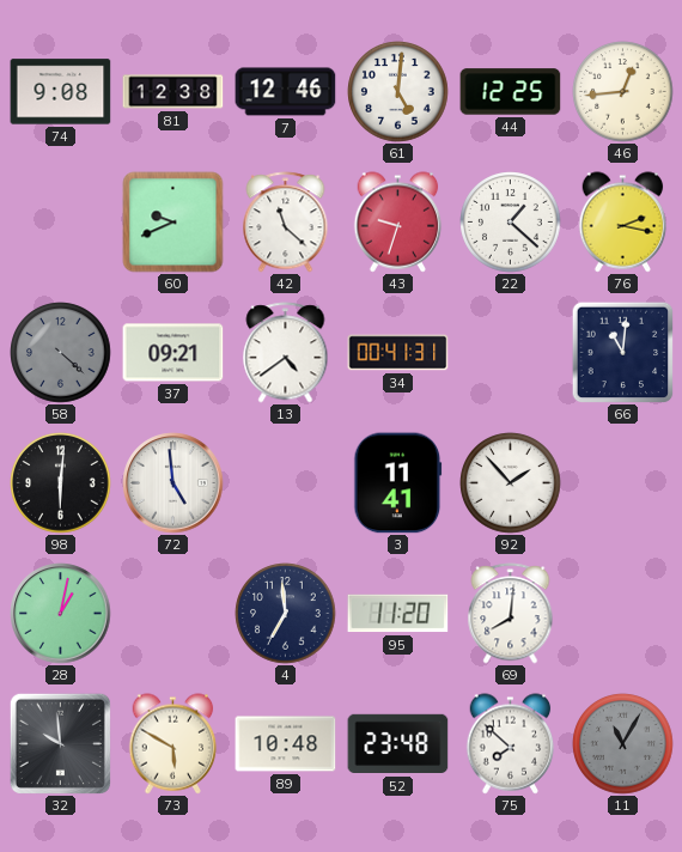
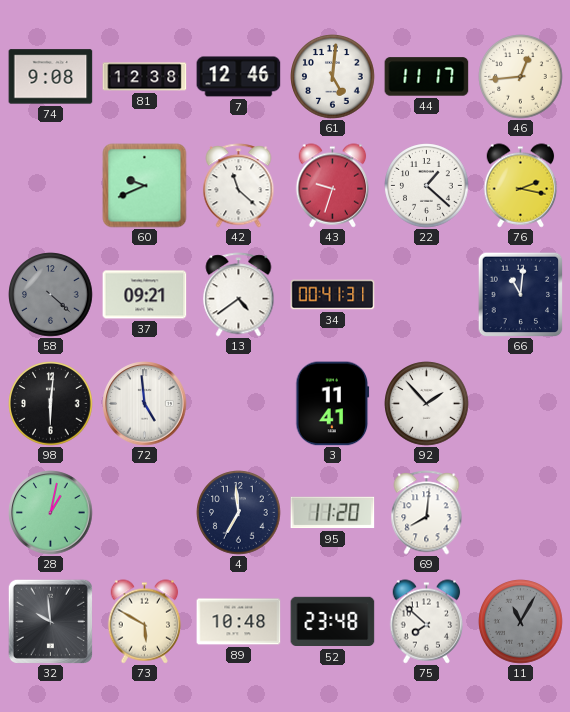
44: 12:25 -> 11:17
